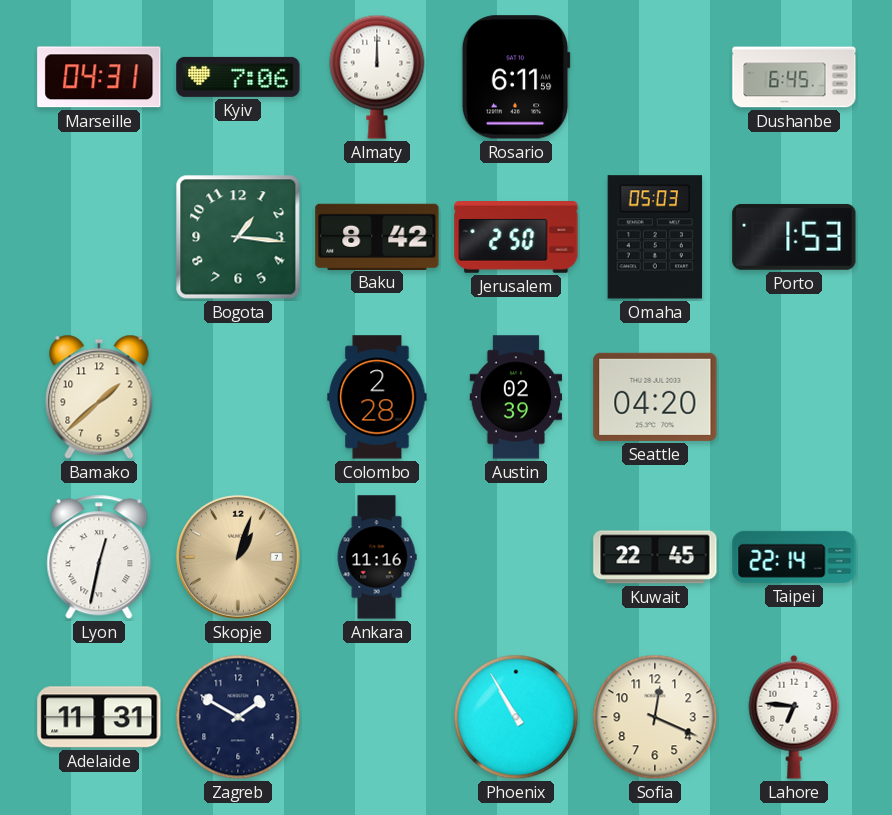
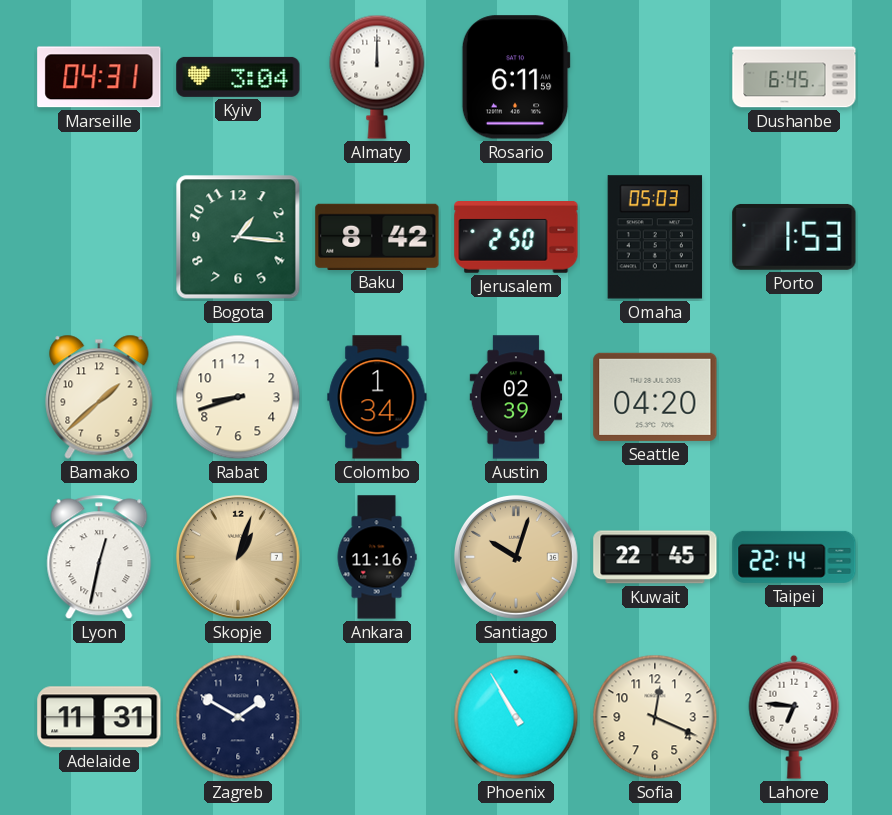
Kyiv: 7:06 -> 3:04
Rabat: none -> 8:42
Colombo: 2:28 -> 1:34
Santiago: none -> 10:03
